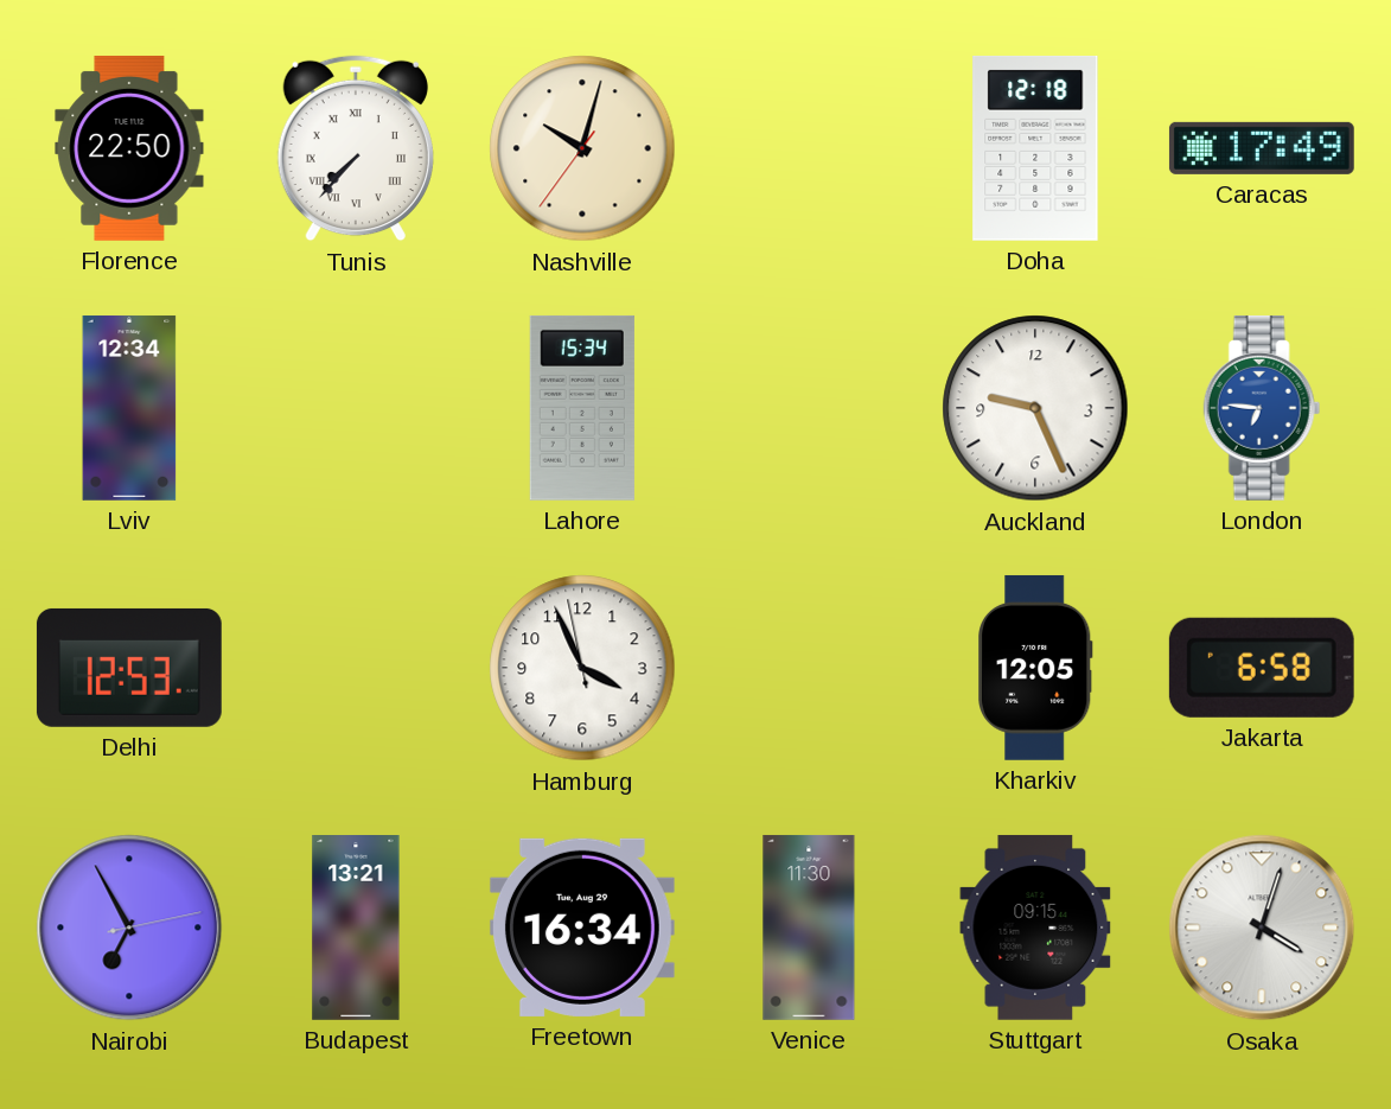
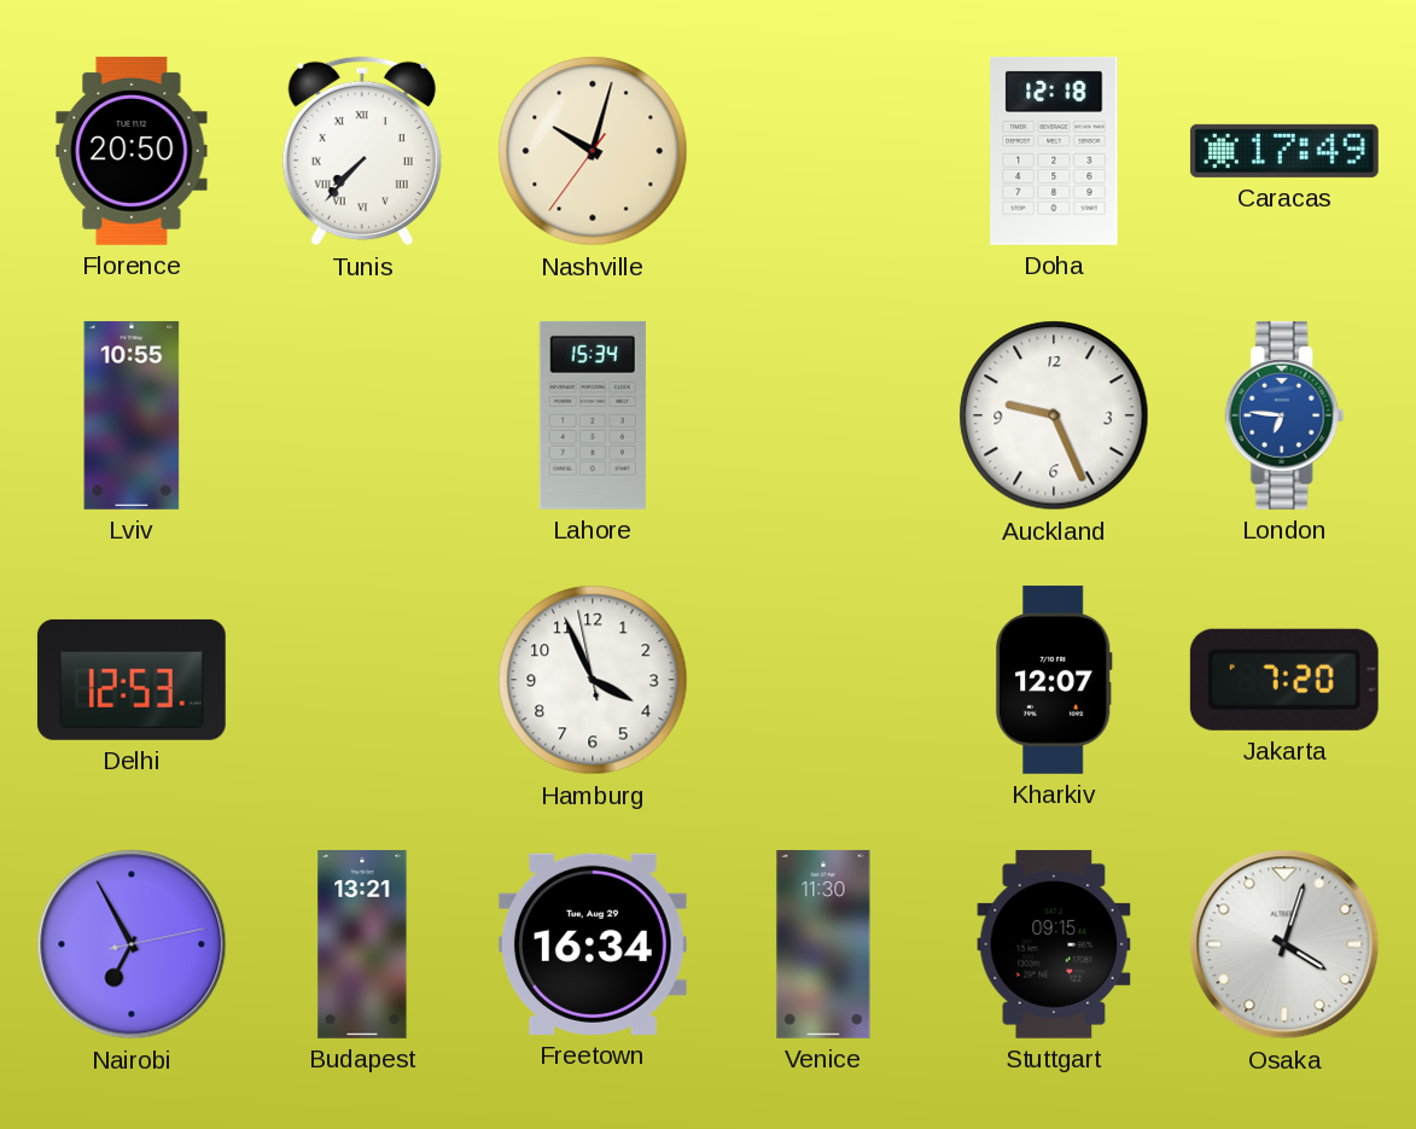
Florence: 22:50 -> 20:50
Lviv: 12:34 -> 10:55
Kharkiv: 12:05 -> 12:07
Jakarta: 6:58 -> 7:20
